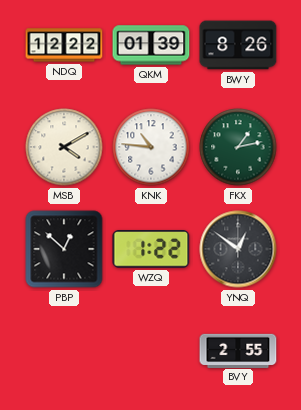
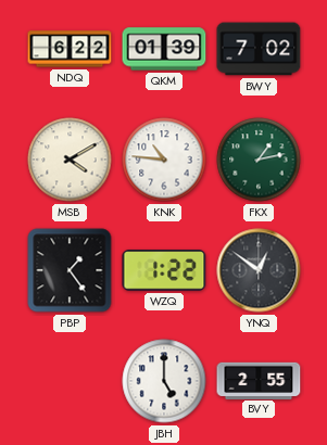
NDQ: 12:22 -> 6:22
BWY: 8:26 -> 7:02
PBP: 12:52 -> 1:24
JBH: none -> 5:00
